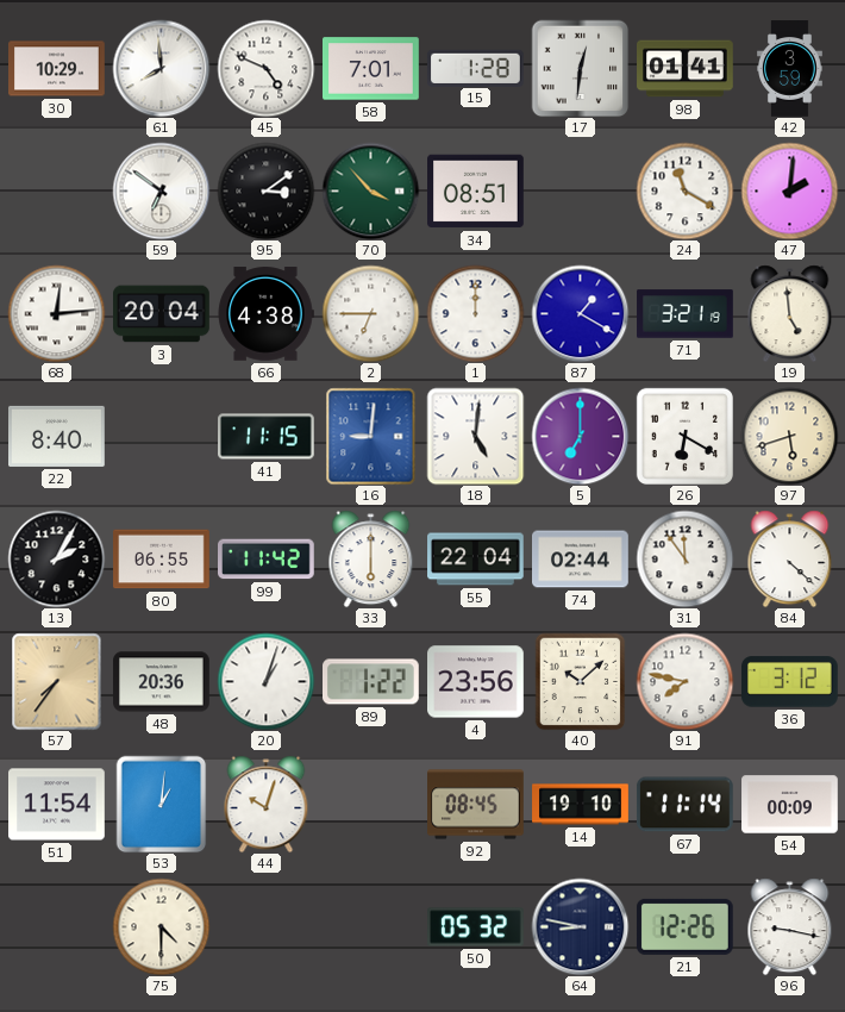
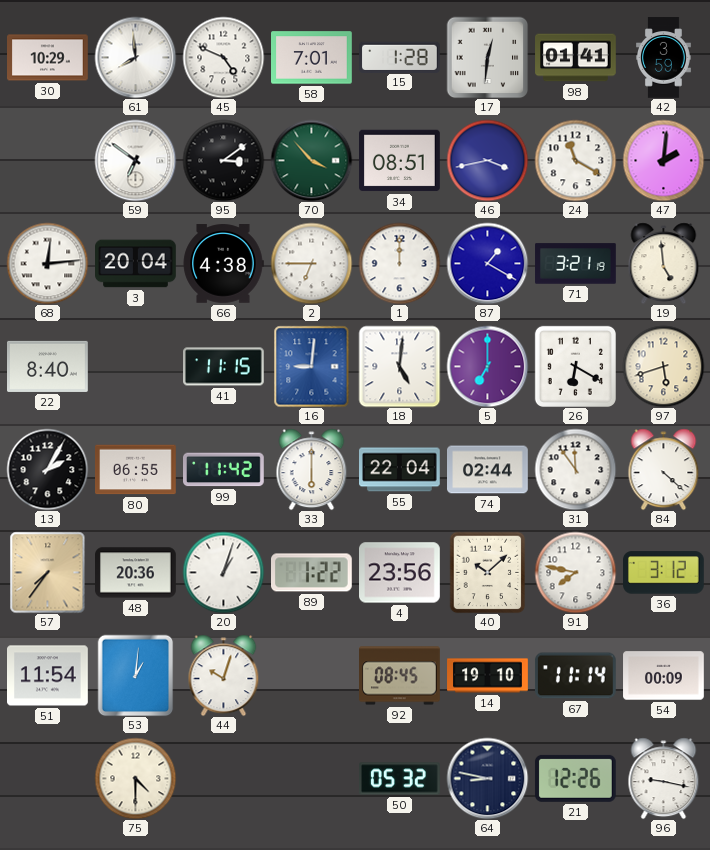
46: none -> 3:43
